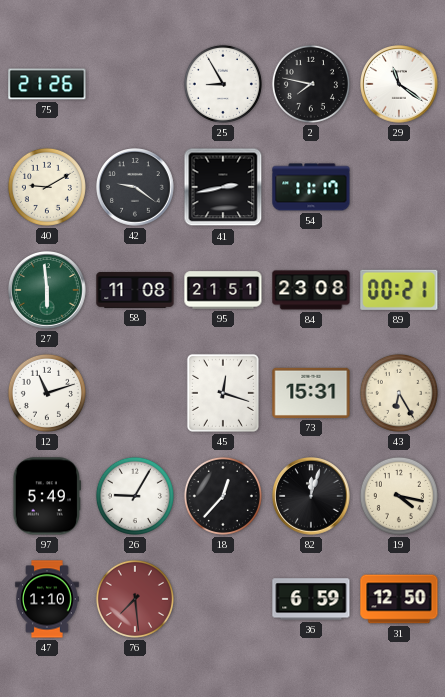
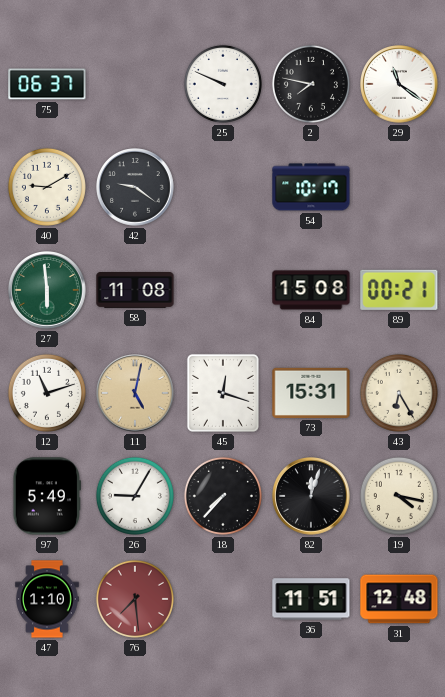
75: 21:26 -> 06:37
25: 8:55 -> 9:49
41: 2:43 -> none
54: 11:17 -> 10:17
95: 21:51 -> none
84: 23:08 -> 15:08
11: none -> 5:02
18: 12:37 -> 7:37
36: 6:59 -> 11:51
31: 12:50 -> 12:48
